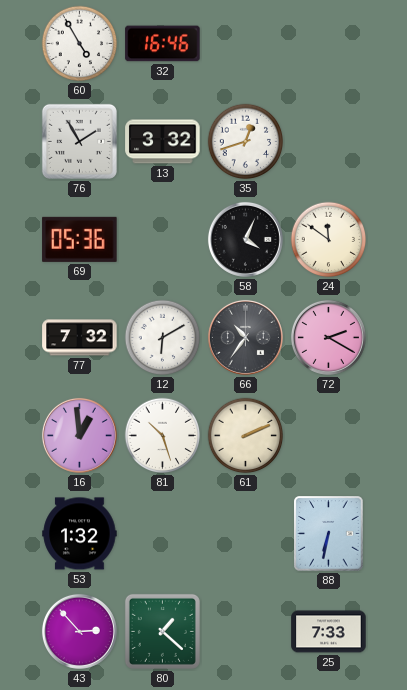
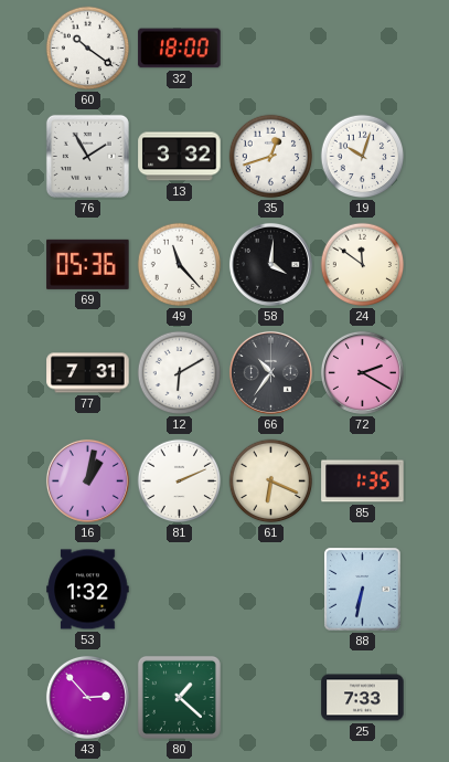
60: 4:55 -> 10:21
32: 16:46 -> 18:00
19: none -> 10:03
49: none -> 11:23
58: 4:04 -> 4:01
77: 7:32 -> 7:31
16: 12:59 -> 1:02
81: 10:27 -> 2:11
61: 2:11 -> 6:19
85: none -> 1:35
